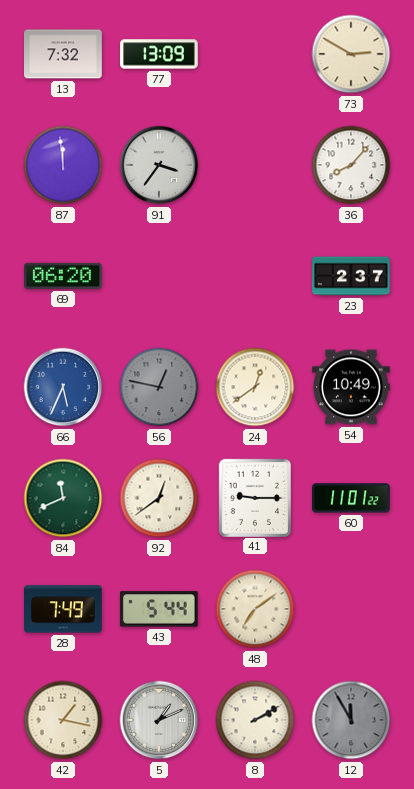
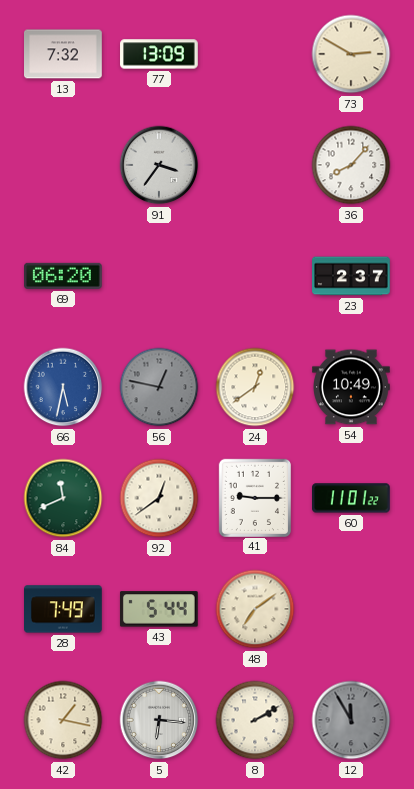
87: 11:59 -> none
66: 5:34 -> 5:32
5: 1:11 -> 6:16
